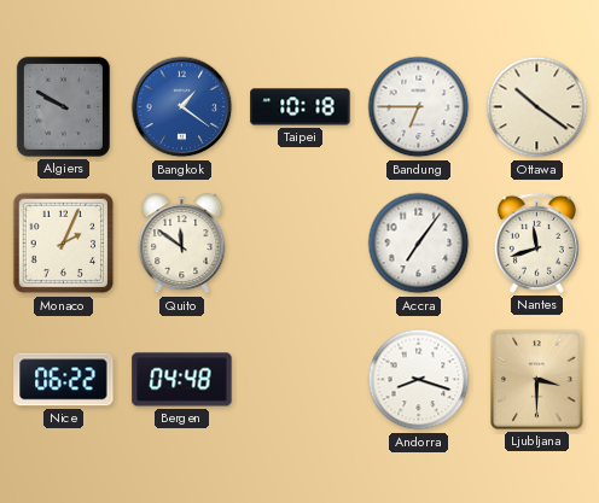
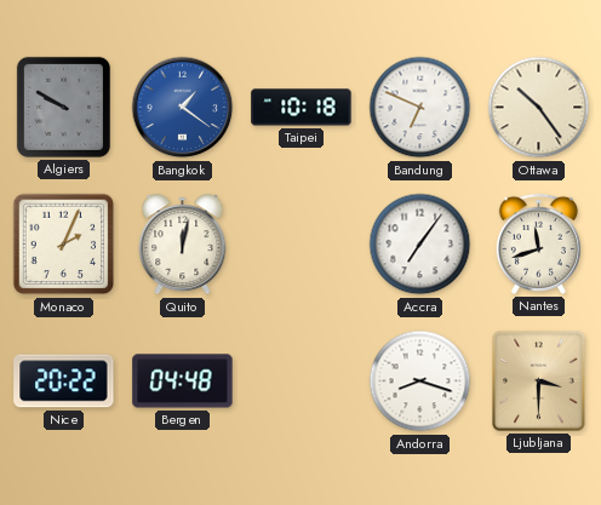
Bandung: 6:45 -> 6:49
Ottawa: 10:21 -> 10:24
Quito: 11:51 -> 12:02
Nice: 06:22 -> 20:22
